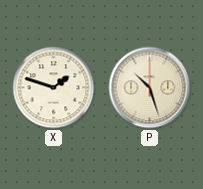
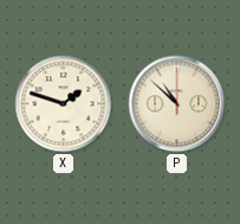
P: 10:27 -> 10:52
